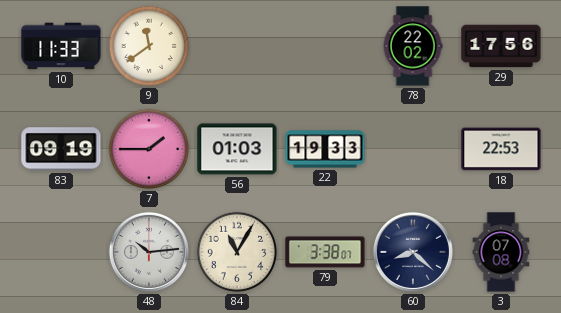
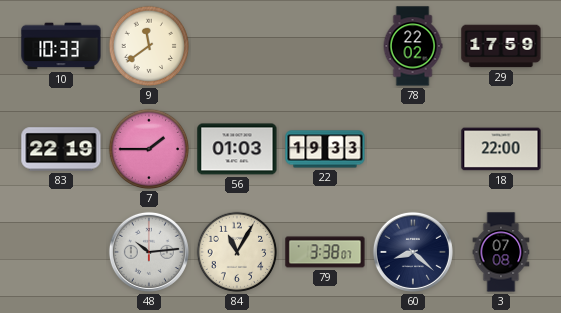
10: 11:33 -> 10:33
29: 17:56 -> 17:59
83: 09:19 -> 22:19
18: 22:53 -> 22:00
